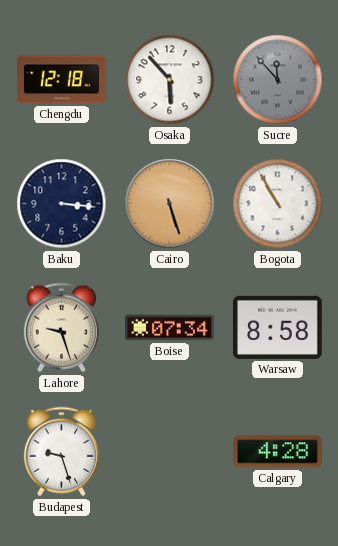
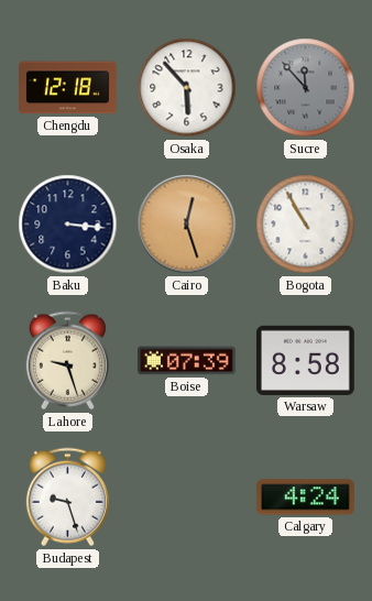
Cairo: 5:27 -> 12:27
Boise: 07:34 -> 07:39
Calgary: 4:28 -> 4:24
